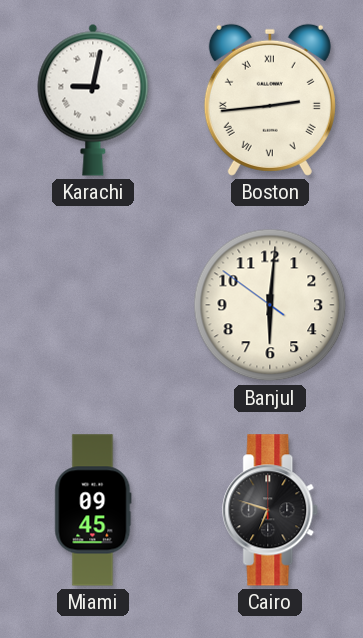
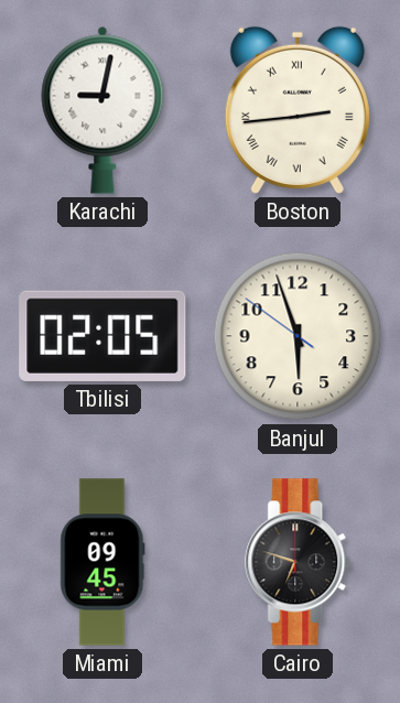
Tbilisi: none -> 02:05
Banjul: 6:00 -> 5:56
